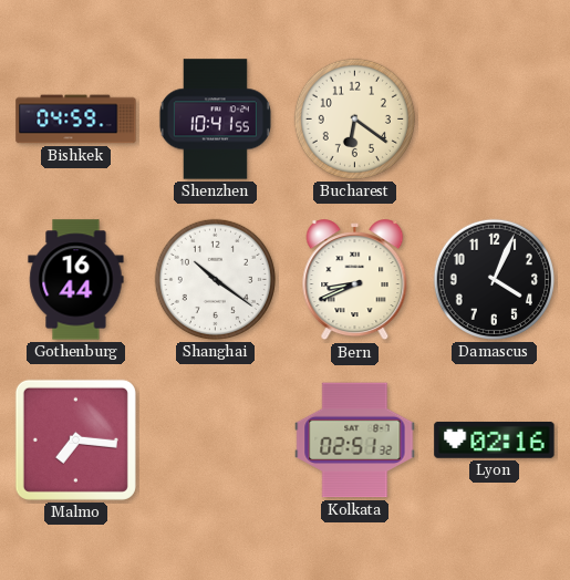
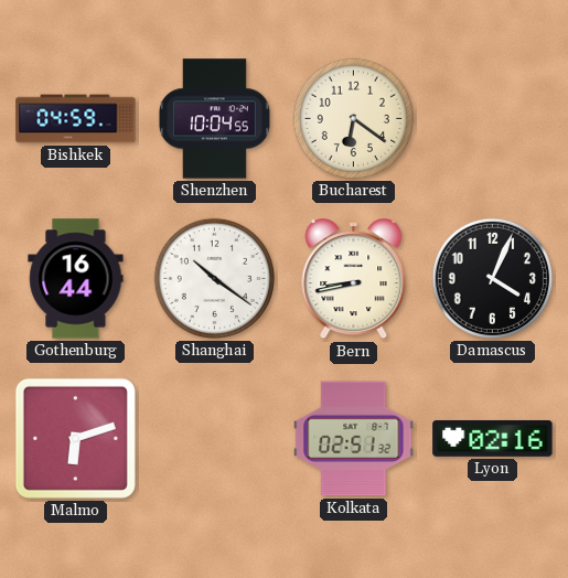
Shenzhen: 10:41 -> 10:04
Bern: 8:41 -> 8:43
Malmo: 7:16 -> 6:12
